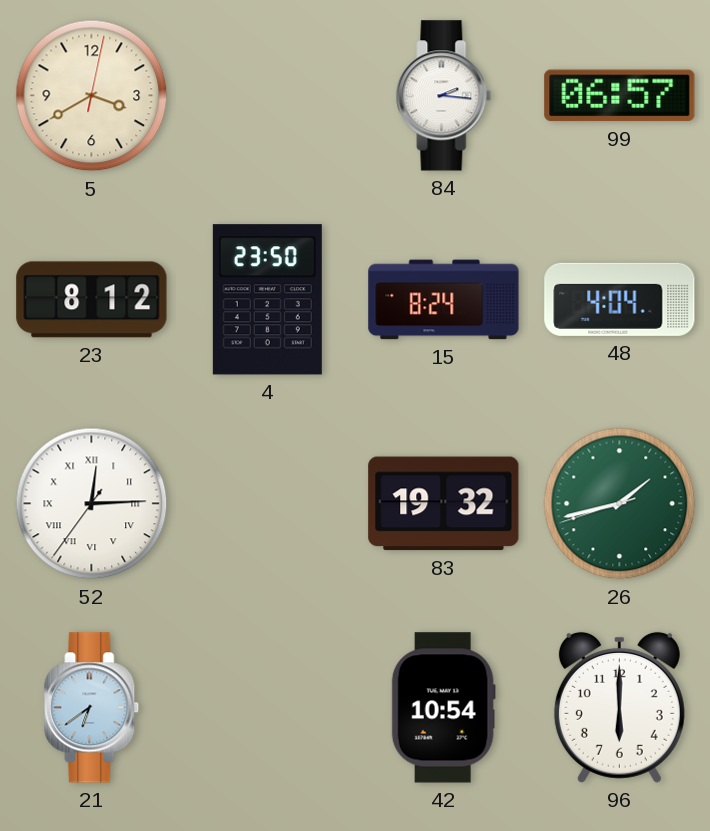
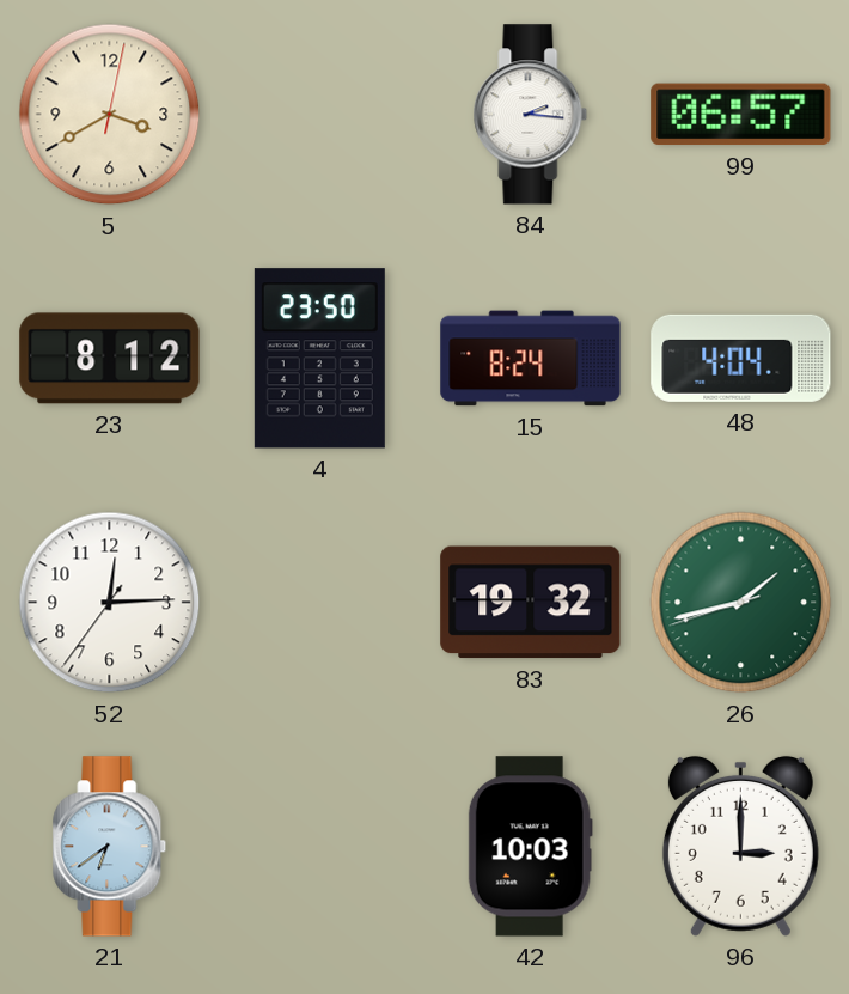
52 numerals: Roman -> Arabic
42: 10:54 -> 10:03
96: 6:00 -> 3:00
